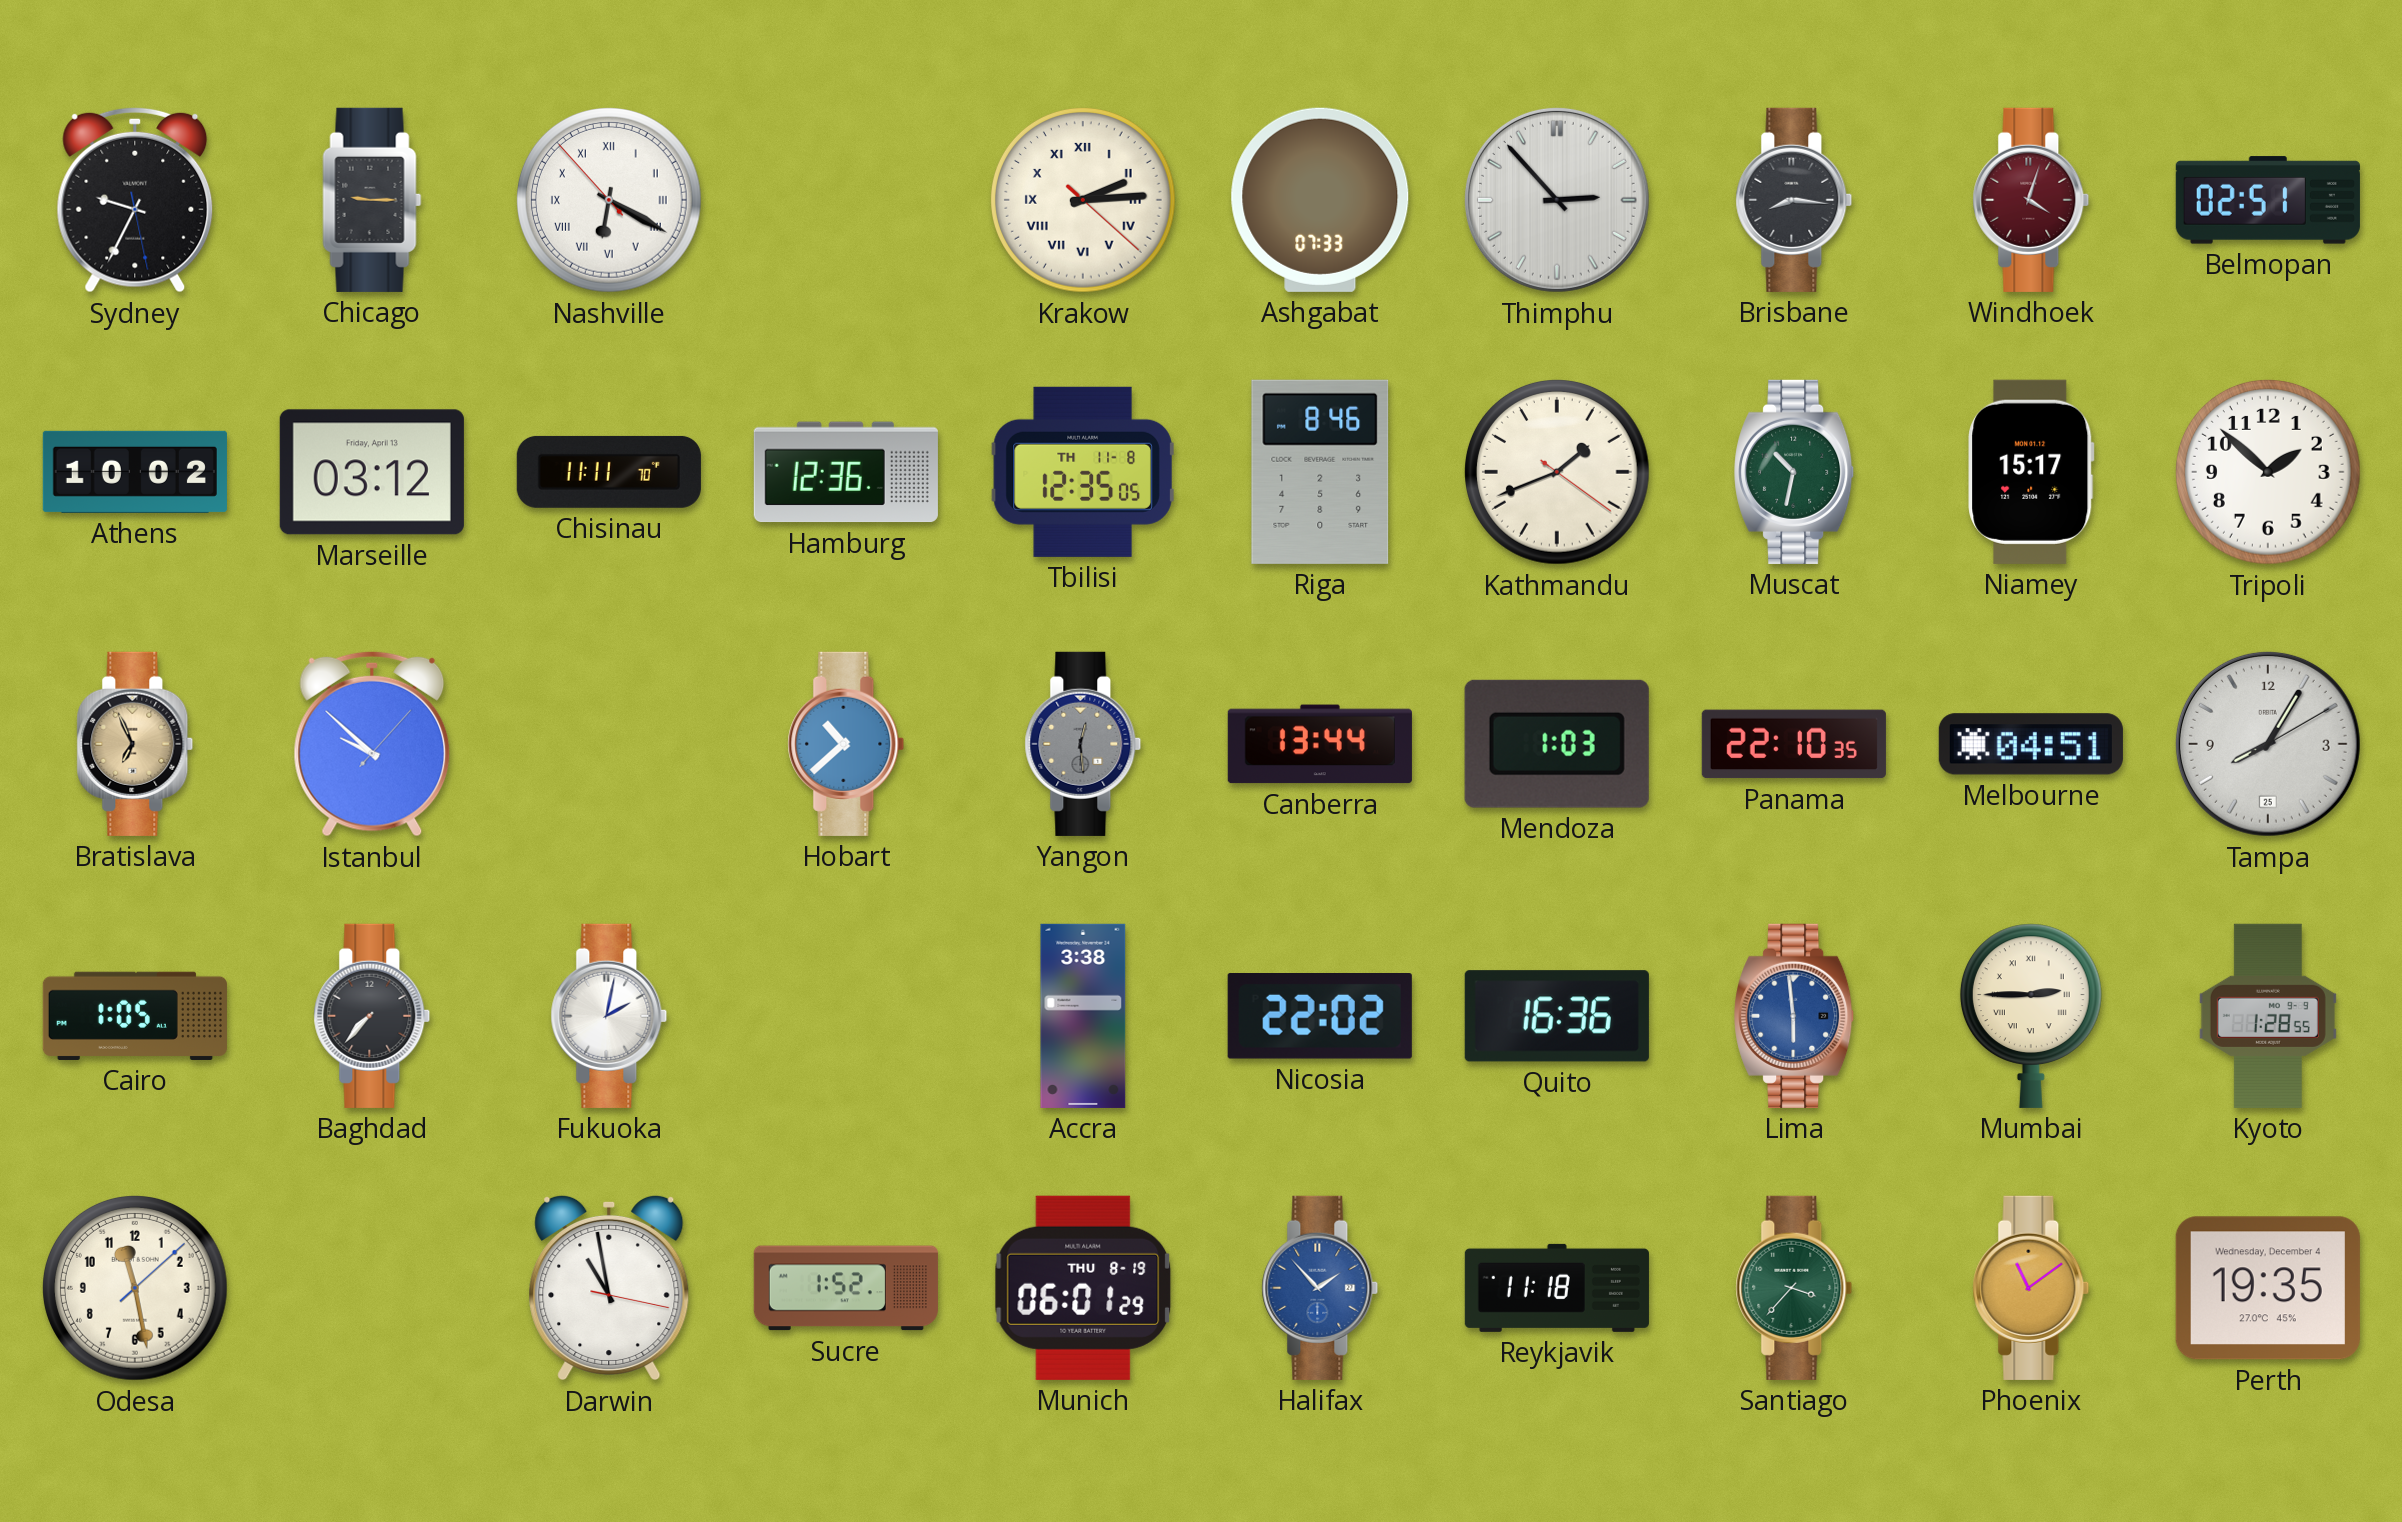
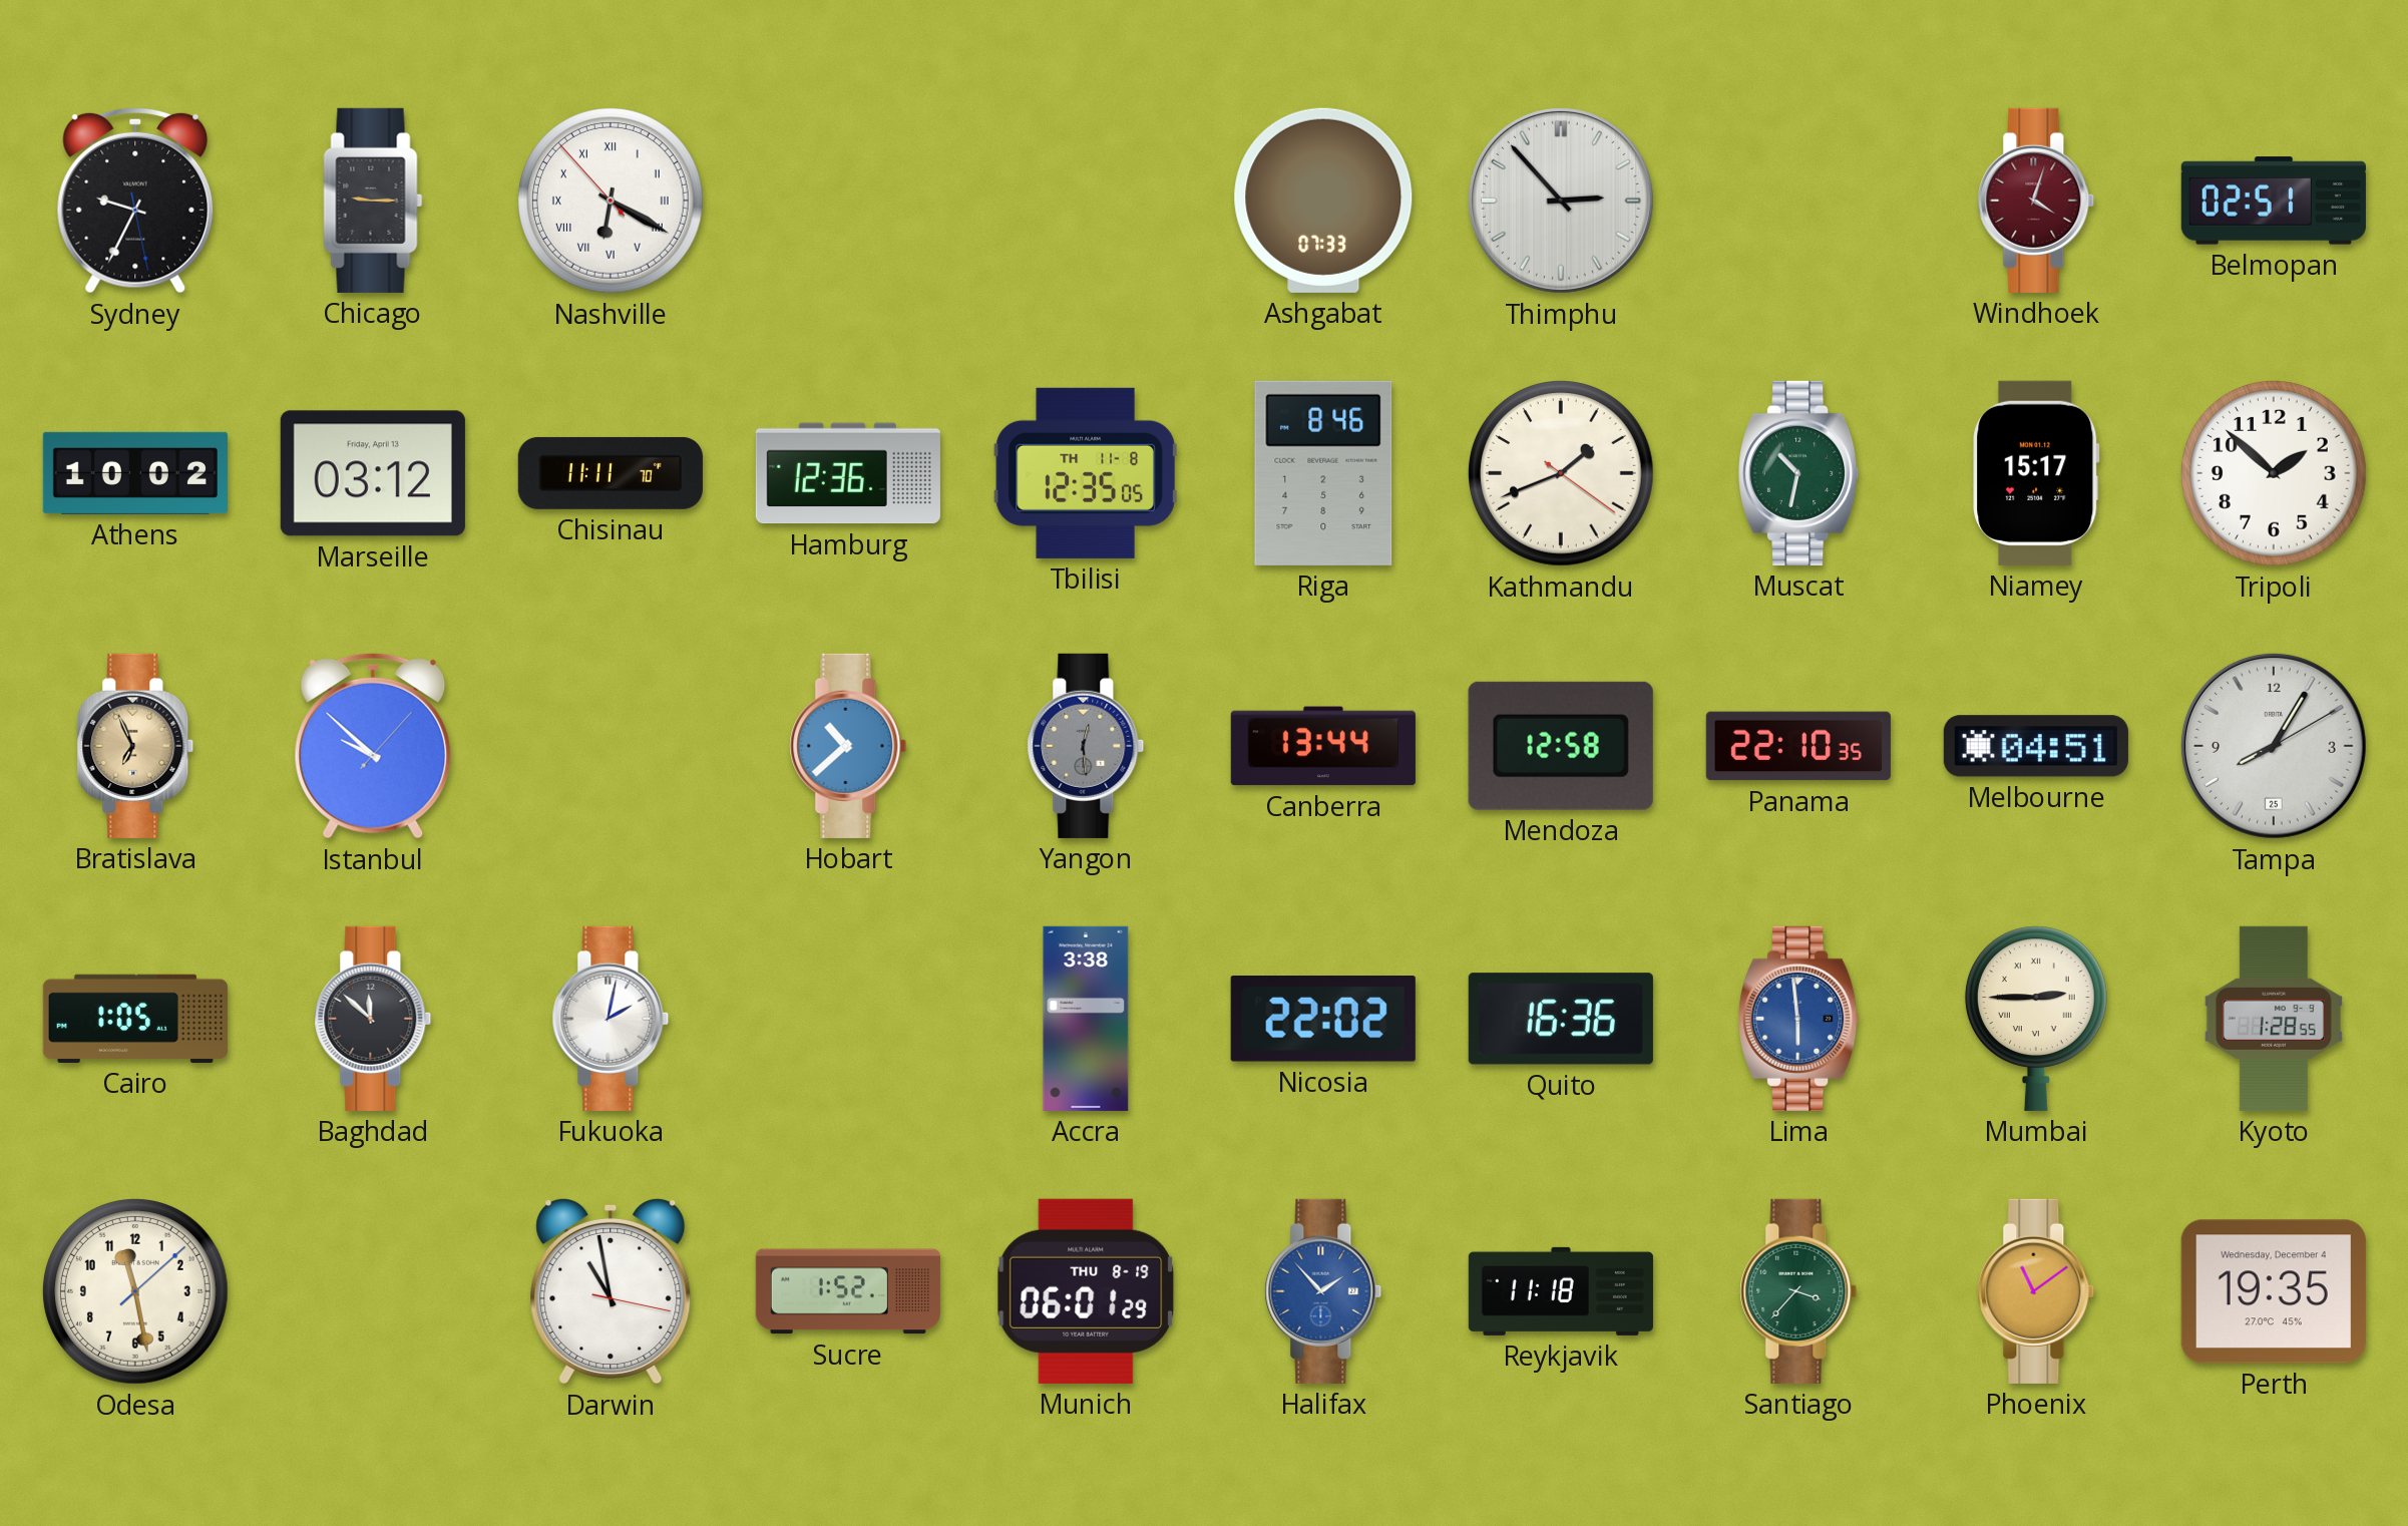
Krakow: 2:14 -> none
Brisbane: 8:16 -> none
Mendoza: 1:03 -> 12:58
Baghdad: 7:37 -> 11:52
